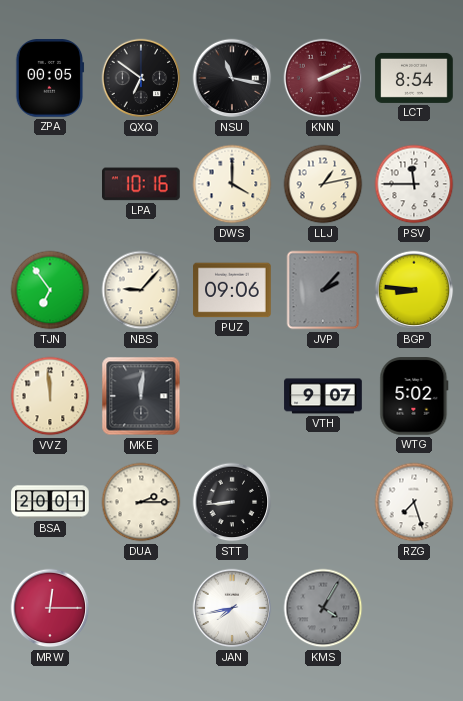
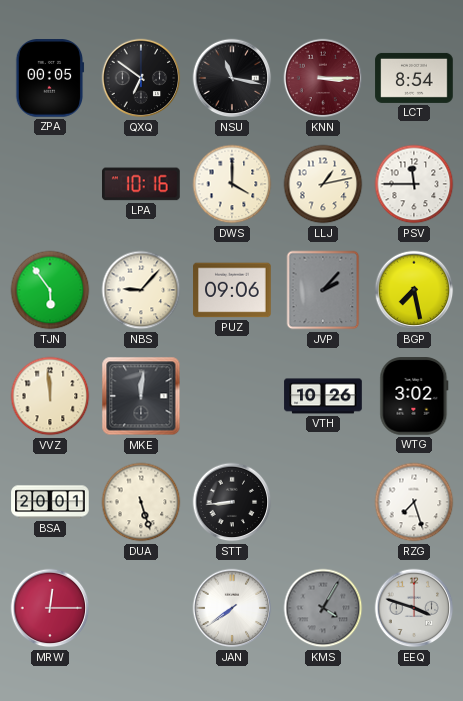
KNN: 2:11 -> 3:15
TJN: 6:54 -> 5:54
BGP: 8:46 -> 7:28
VTH: 9:07 -> 10:26
WTG: 5:02 -> 3:02
DUA: 2:15 -> 5:27
JAN: 7:43 -> 7:39
EEQ: none -> 3:48
